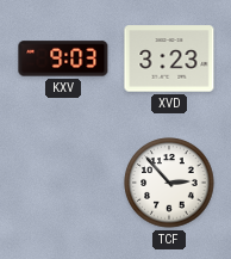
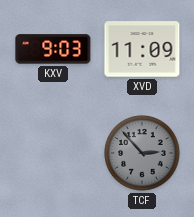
XVD: 3:23 -> 11:09
TCF dial: white -> grey
